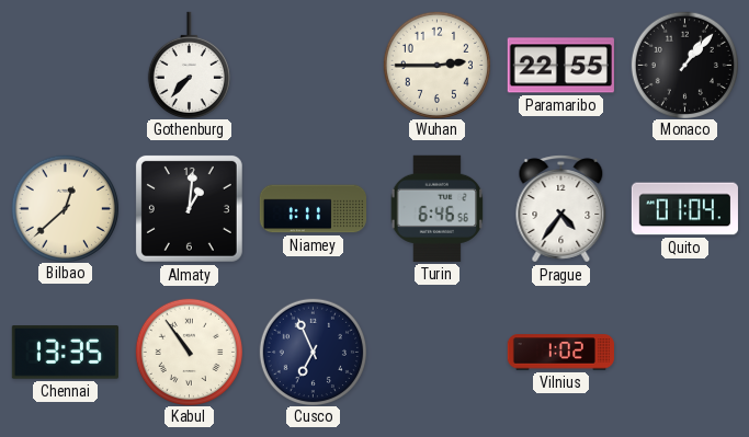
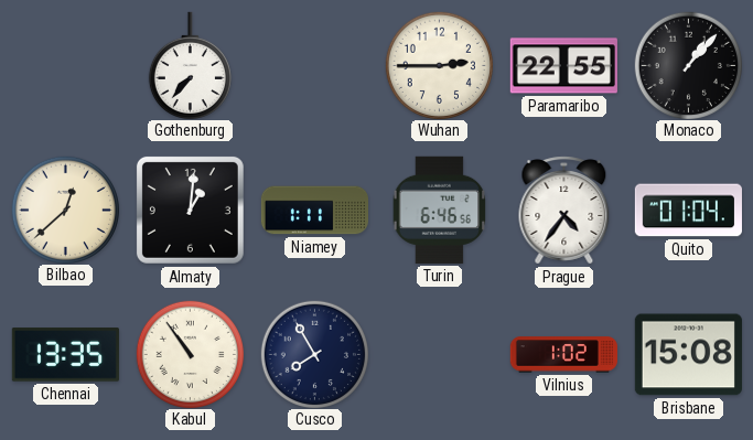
Cusco: 6:56 -> 7:55
Brisbane: none -> 15:08
